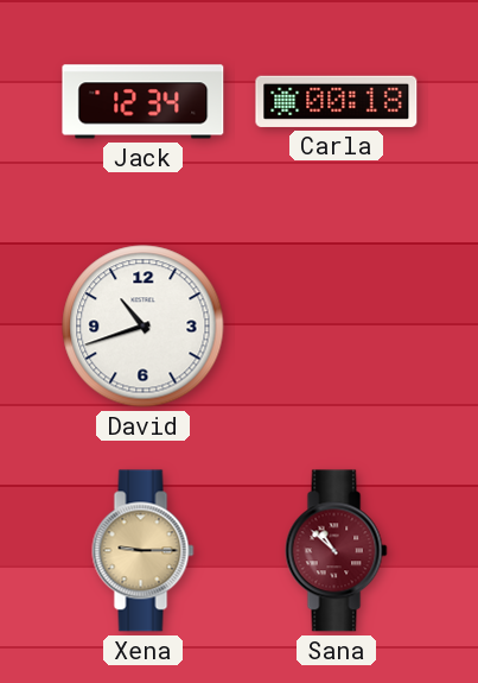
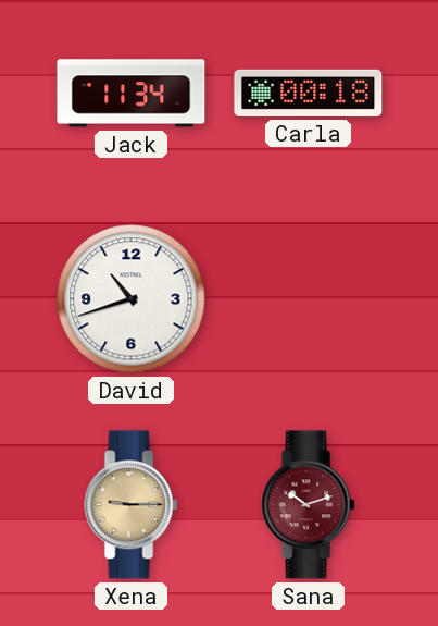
Jack: 12:34 -> 11:34
Sana: 10:52 -> 10:12
